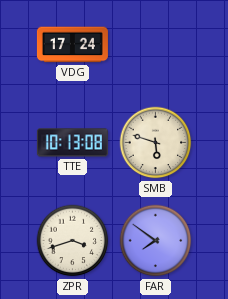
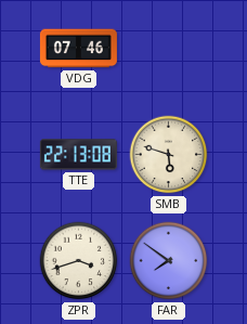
VDG: 17:24 -> 07:46
TTE: 10:13 -> 22:13
